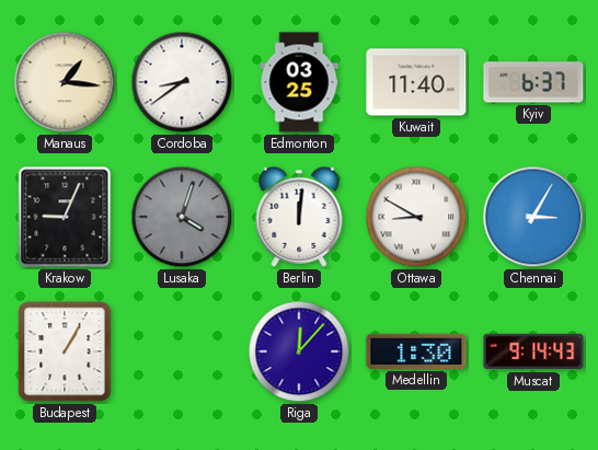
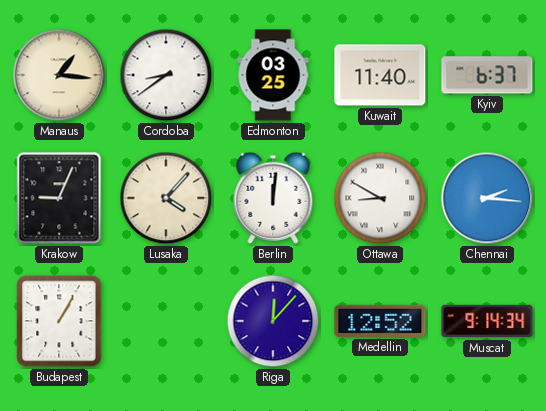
Lusaka: 4:03 -> 4:07
Lusaka dial: grey -> cream
Chennai: 3:05 -> 2:16
Medellin: 1:30 -> 12:52
Muscat: 9:14:43 -> 9:14:34
